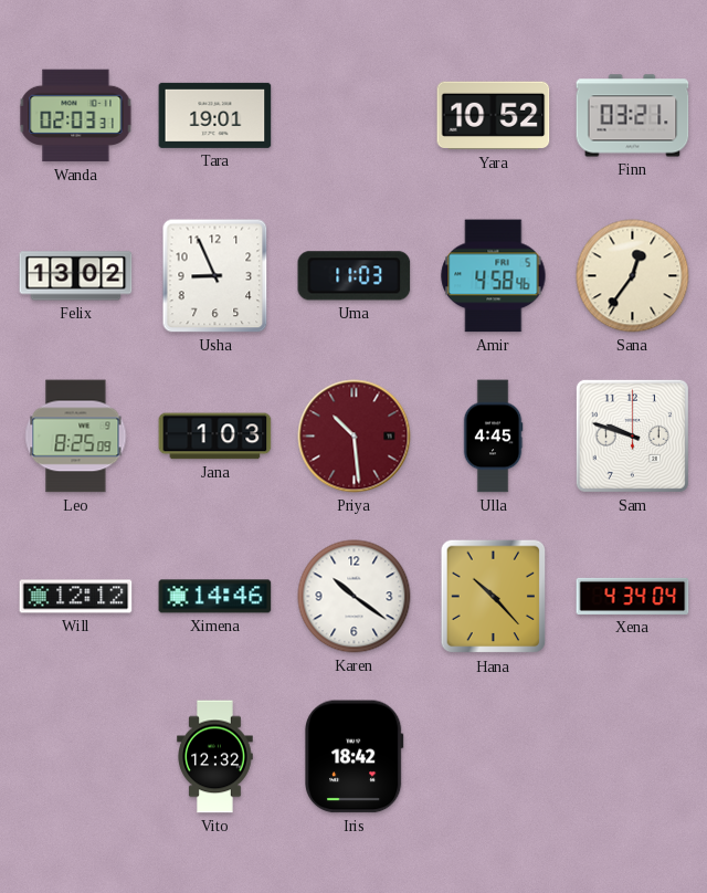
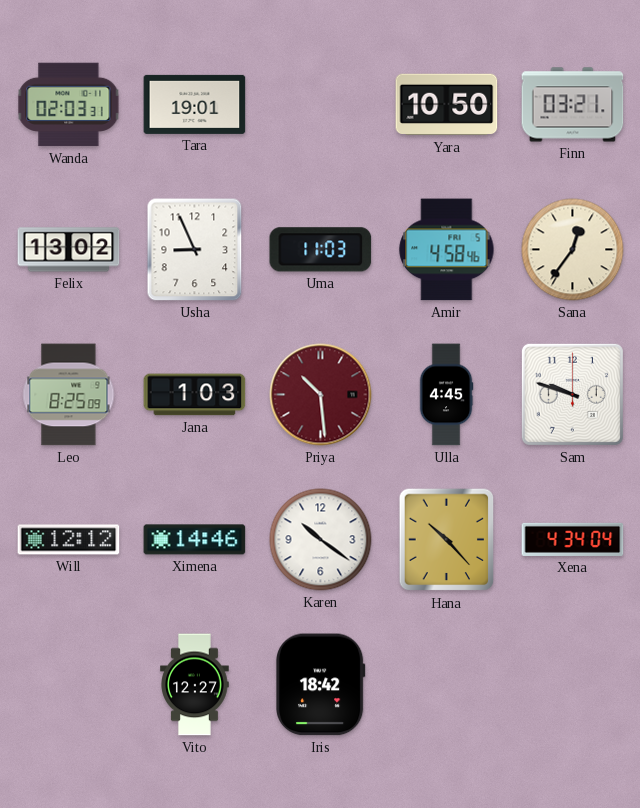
Yara: 10:52 -> 10:50
Vito: 12:32 -> 12:27
